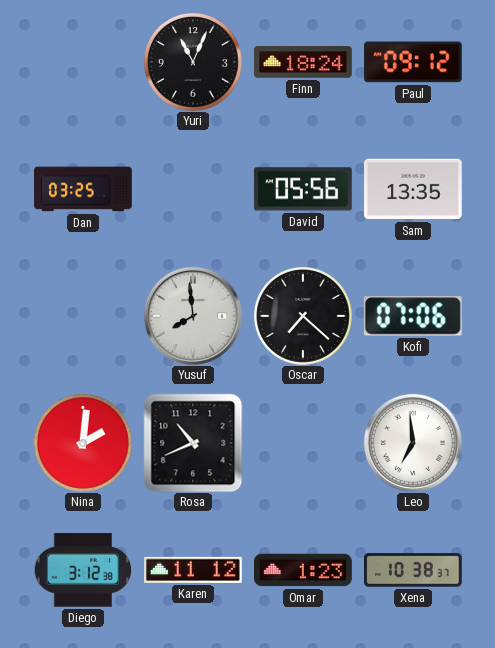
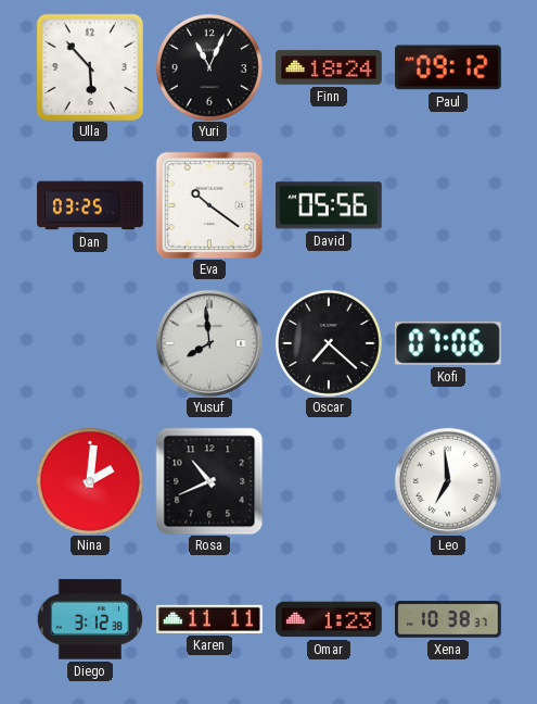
Ulla: none -> 5:53
Eva: none -> 10:21
Sam: 13:35 -> none
Karen: 11:12 -> 11:11
